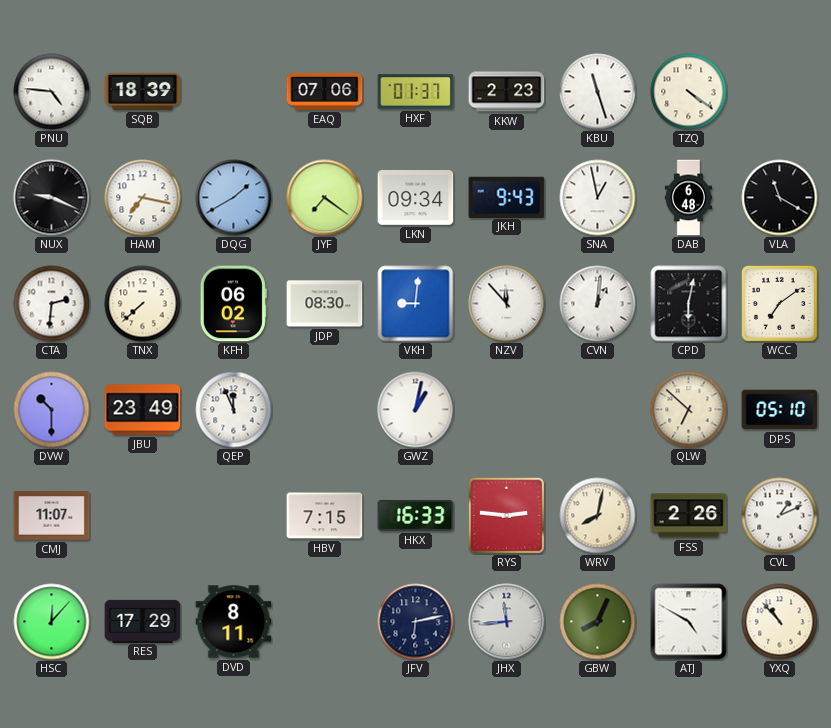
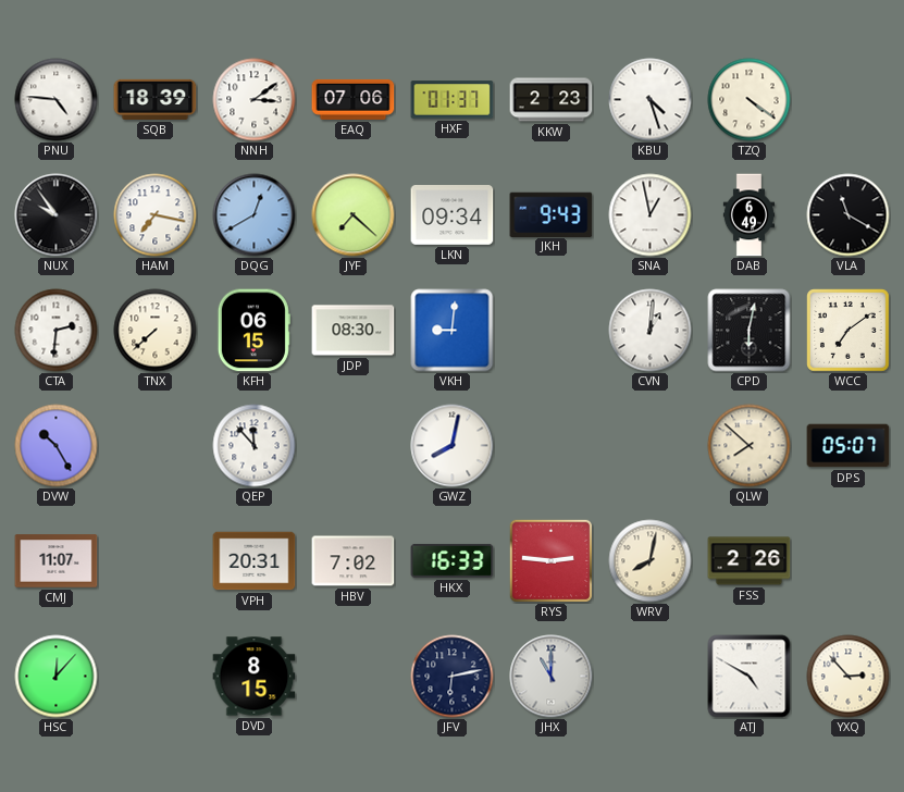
NNH: none -> 3:09
KBU: 11:27 -> 4:27
NUX: 9:19 -> 9:54
DQG: 1:40 -> 12:40
JYF: 7:21 -> 7:22
DAB: 6:48 -> 6:49
KFH: 06:02 -> 06:15
NZV: 11:53 -> none
DVW: 10:30 -> 10:25
JBU: 23:49 -> none
QEP: 11:56 -> 11:53
GWZ: 1:02 -> 8:02
QLW: 6:52 -> 7:52
DPS: 05:10 -> 05:07
VPH: none -> 20:31
HBV: 7:15 -> 7:02
CVL: 1:11 -> none
RES: 17:29 -> none
DVD: 8:11 -> 8:15
JHX: 11:44 -> 11:00
GBW: 8:04 -> none
YXQ: 10:53 -> 2:53
